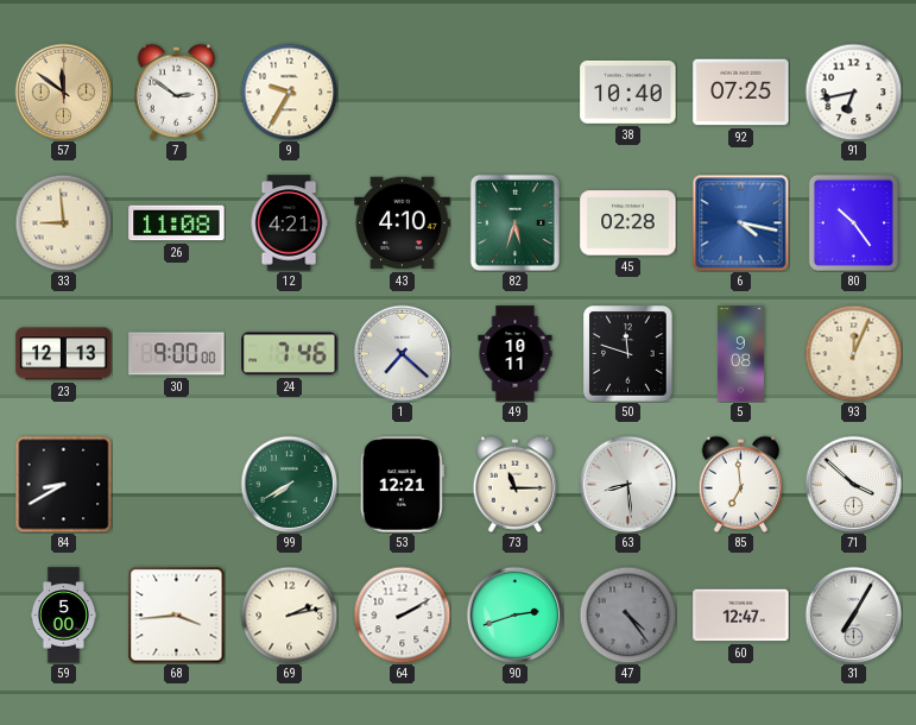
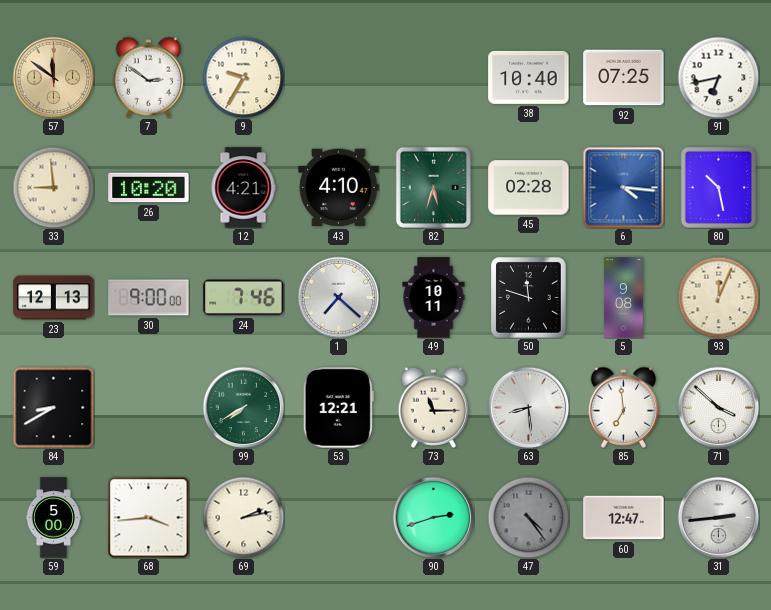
26: 11:08 -> 10:20
6: 4:17 -> 4:16
80: 10:24 -> 10:28
64: 2:10 -> none
31: 7:05 -> 2:44
